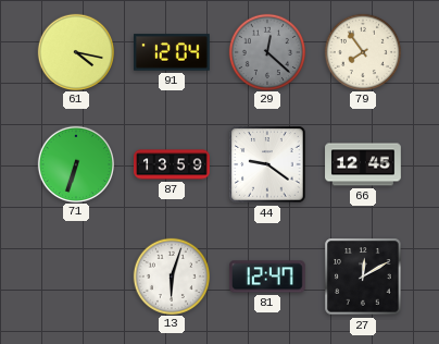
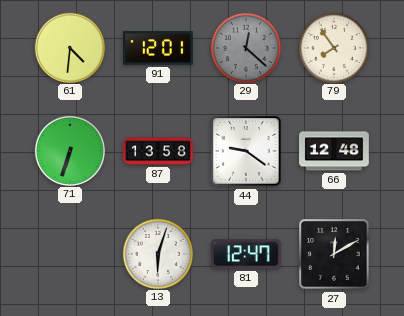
61: 4:17 -> 4:31
91: 12:04 -> 12:01
87: 13:59 -> 13:58
66: 12:45 -> 12:48
